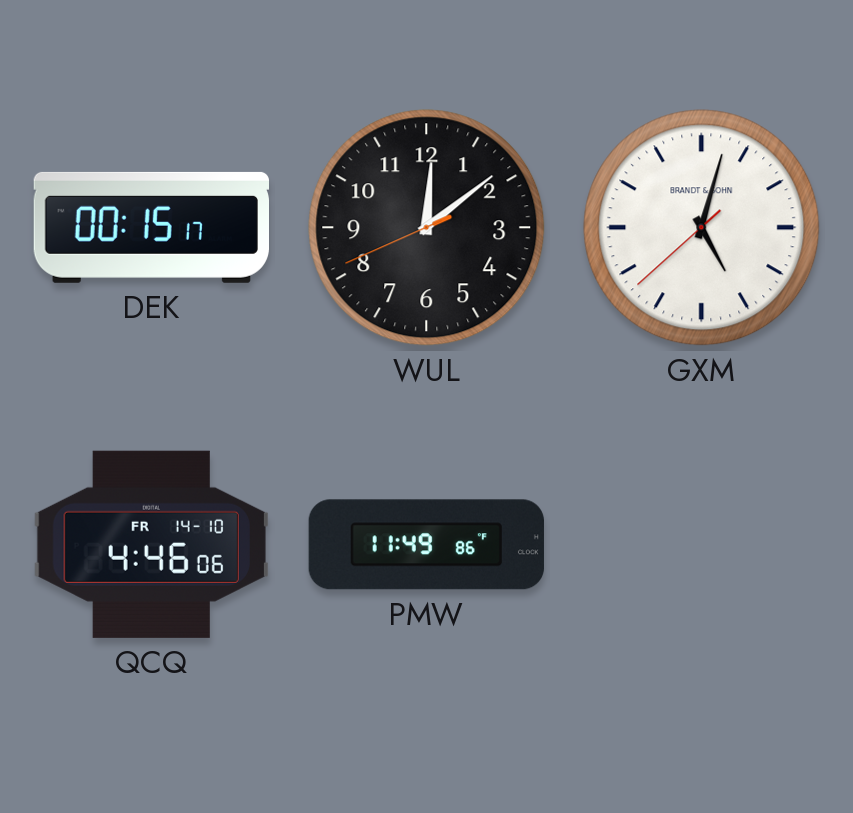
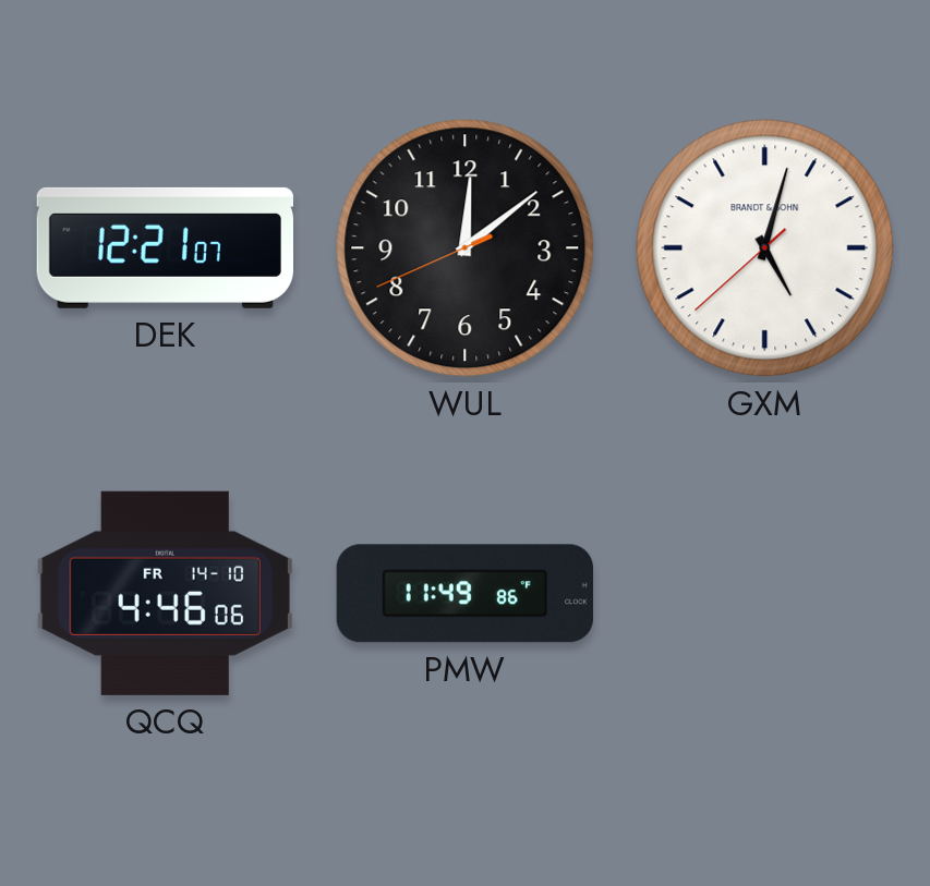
DEK: 00:15 -> 12:21
